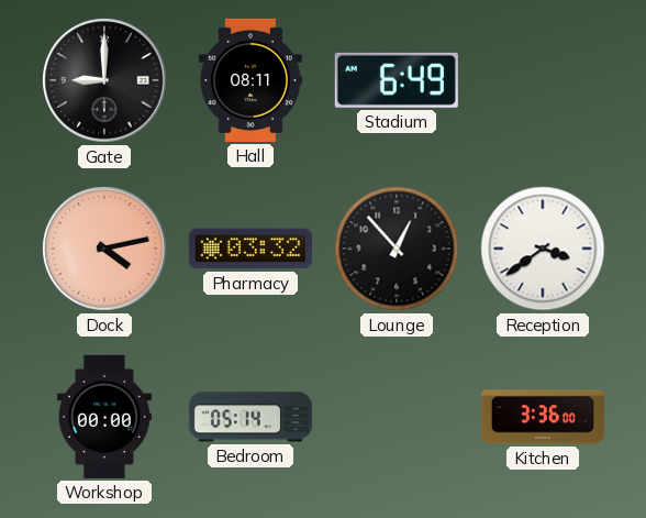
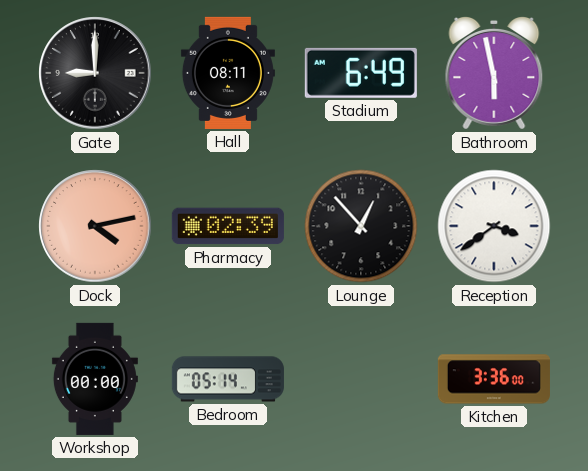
Bathroom: none -> 5:58
Pharmacy: 03:32 -> 02:39
